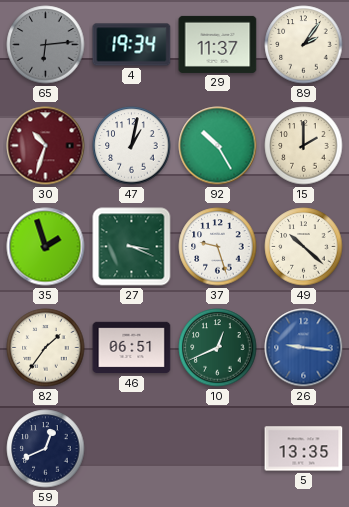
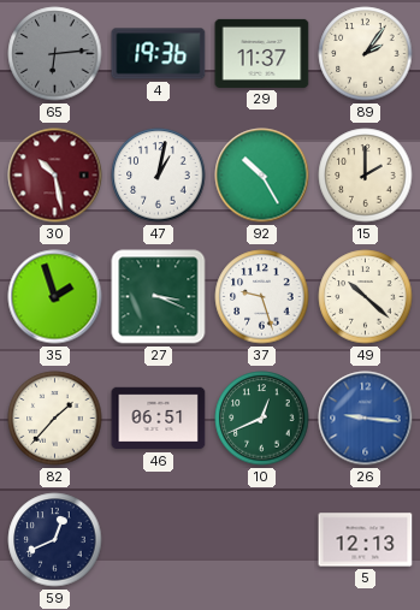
4: 19:34 -> 19:36
30: 10:33 -> 10:28
82: 1:36 -> 1:37
5: 13:35 -> 12:13
